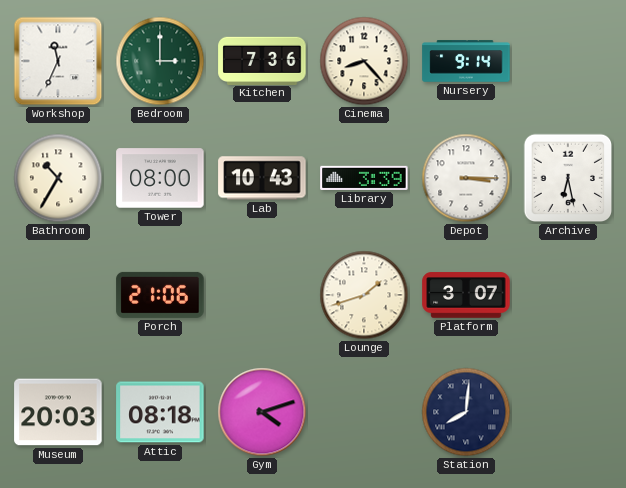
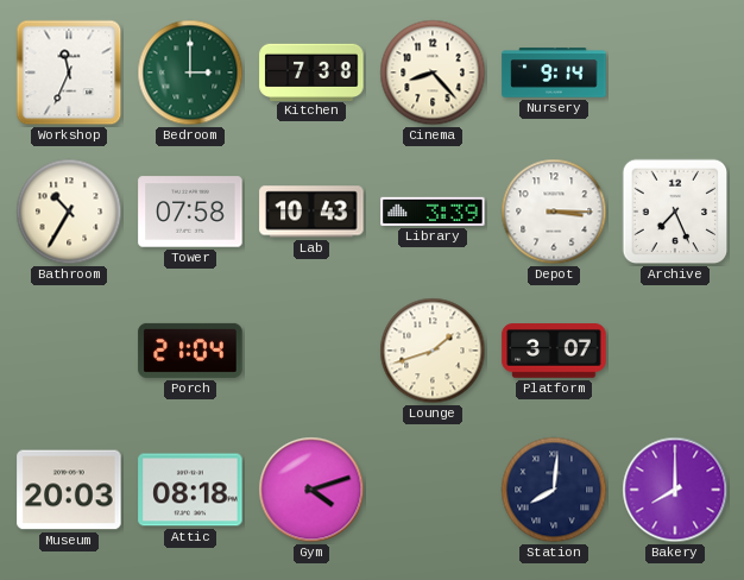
Kitchen: 7:36 -> 7:38
Tower: 08:00 -> 07:58
Archive: 6:28 -> 7:26
Porch: 21:06 -> 21:04
Bakery: none -> 8:00
